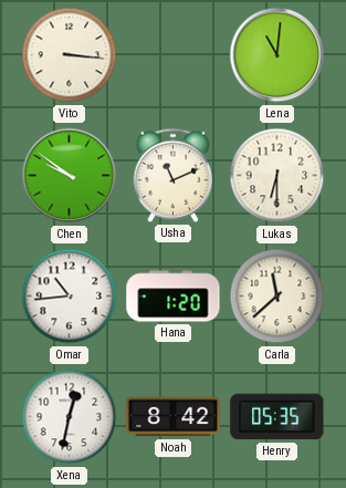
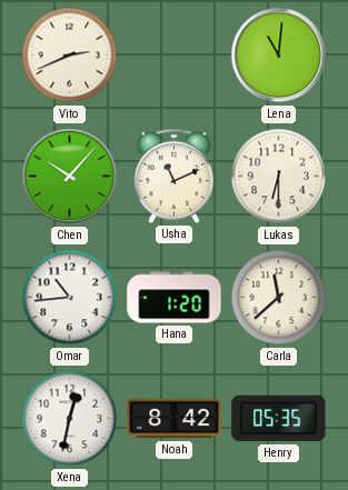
Vito: 3:16 -> 2:41
Chen: 9:51 -> 10:07
